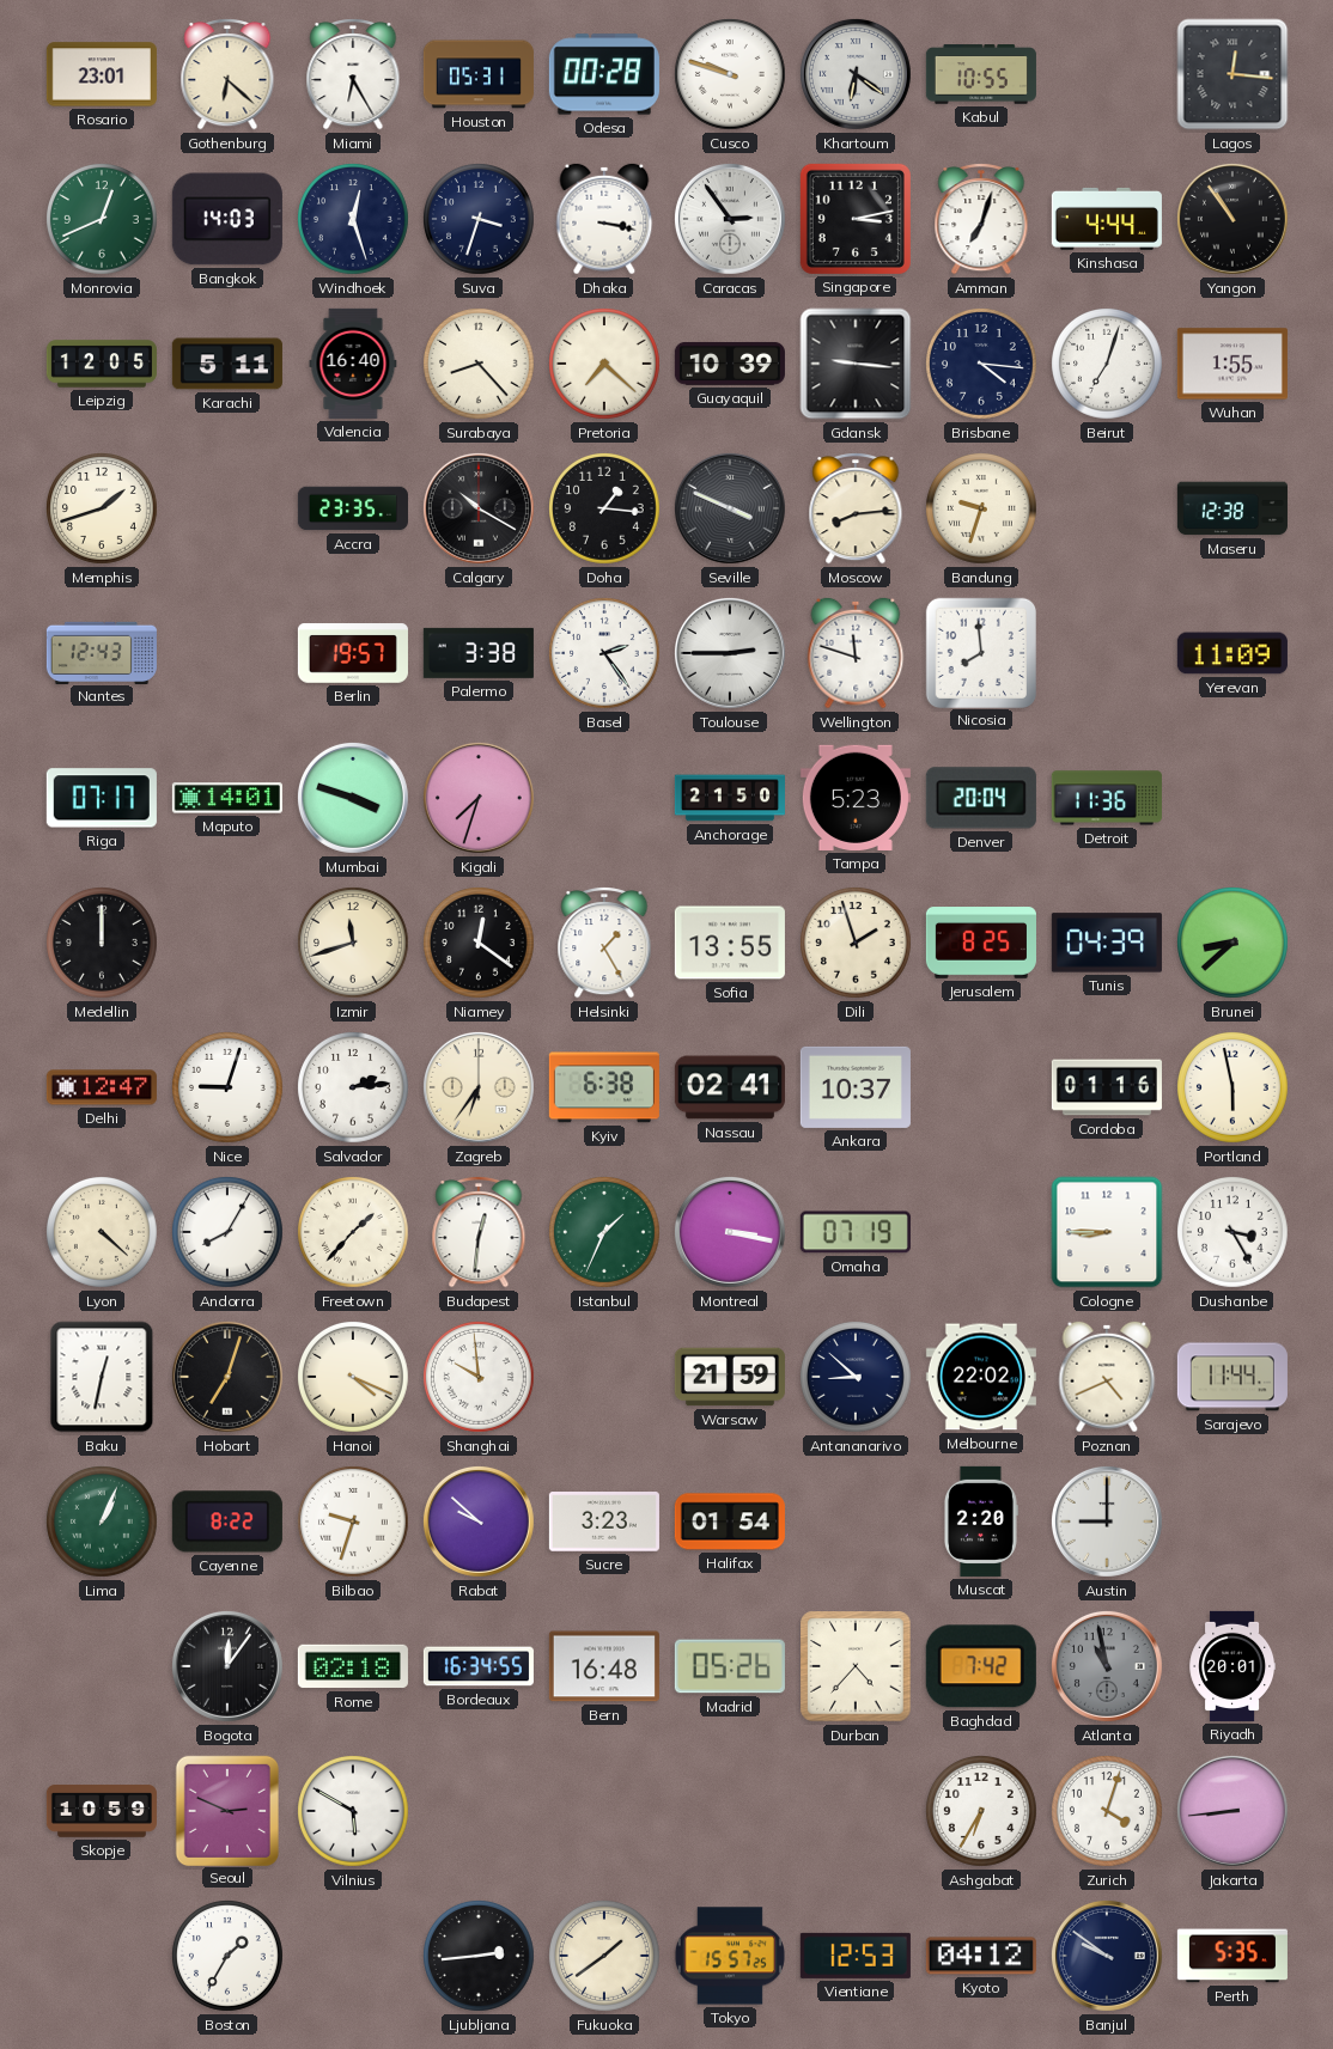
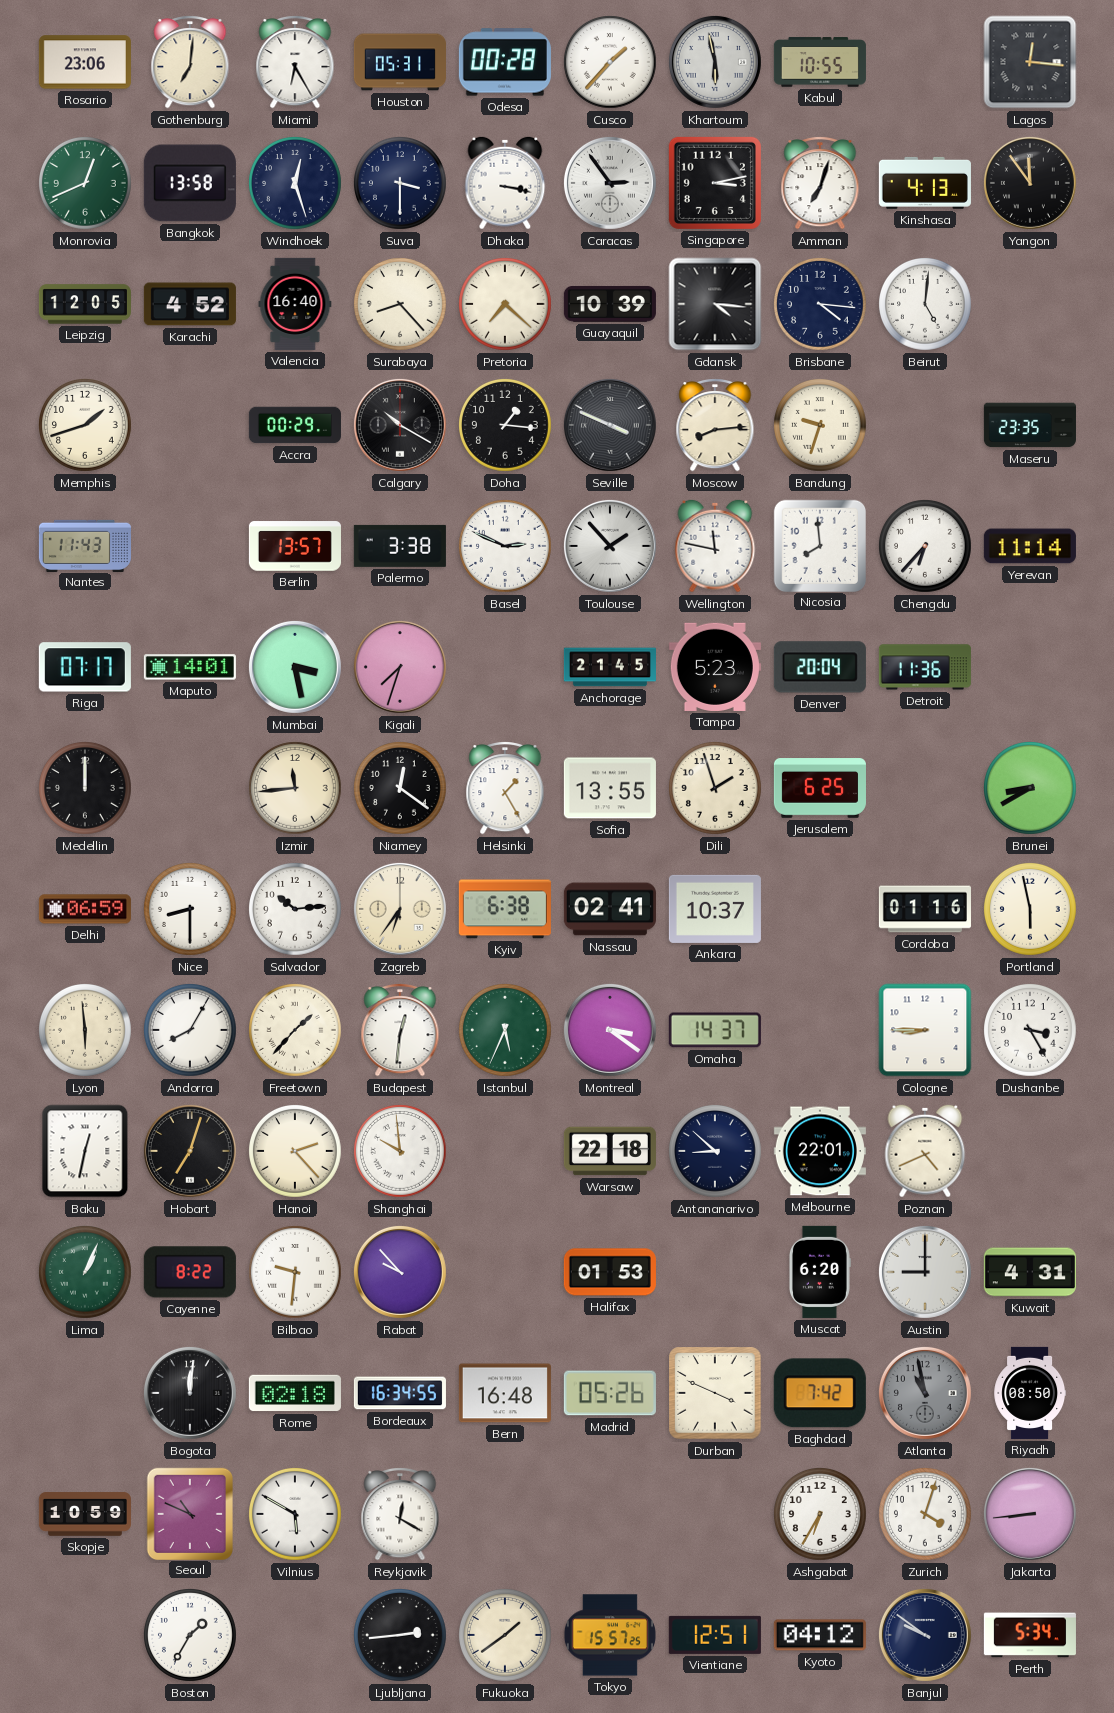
Rosario: 23:01 -> 23:06
Gothenburg: 6:22 -> 7:01
Cusco: 9:48 -> 1:37
Khartoum: 6:21 -> 5:58
Bangkok: 14:03 -> 13:58
Suva: 3:33 -> 3:30
Kinshasa: 4:44 -> 4:13
Yangon: 10:54 -> 11:54
Karachi: 5:11 -> 4:52
Gdansk: 9:16 -> 4:16
Beirut: 7:03 -> 5:01
Wuhan: 1:55 -> none
Accra: 23:35 -> 00:29
Maseru: 12:38 -> 23:35
Nantes: 12:43 -> 11:43
Berlin: 19:57 -> 13:57
Basel: 2:24 -> 2:49
Toulouse: 2:45 -> 1:53
Wellington: 11:48 -> 11:47
Chengdu: none -> 6:37
Yerevan: 11:09 -> 11:14
Mumbai: 3:48 -> 3:28
Anchorage: 21:50 -> 21:45
Izmir: 11:42 -> 11:44
Jerusalem: 8:25 -> 6:25
Tunis: 04:39 -> none
Brunei: 8:38 -> 8:40
Delhi: 12:47 -> 06:59
Nice: 9:03 -> 8:30
Salvador: 2:14 -> 10:14
Lyon: 4:22 -> 5:59
Istanbul: 1:34 -> 5:34
Montreal: 3:17 -> 3:21
Omaha: 07:19 -> 14:37
Hanoi: 4:19 -> 2:23
Warsaw: 21:59 -> 22:18
Melbourne: 22:02 -> 22:01
Sarajevo: 11:44 -> none
Bilbao: 9:33 -> 9:31
Rabat: 9:52 -> 9:53
Sucre: 3:23 -> none
Halifax: 01:54 -> 01:53
Muscat: 2:20 -> 6:20
Kuwait: none -> 4:31
Bogota: 12:06 -> 12:01
Durban: 4:37 -> 3:49
Riyadh: 20:01 -> 08:50
Seoul: 2:49 -> 10:49
Reykjavik: none -> 12:20
Vientiane: 12:53 -> 12:51
Perth: 5:35 -> 5:34
